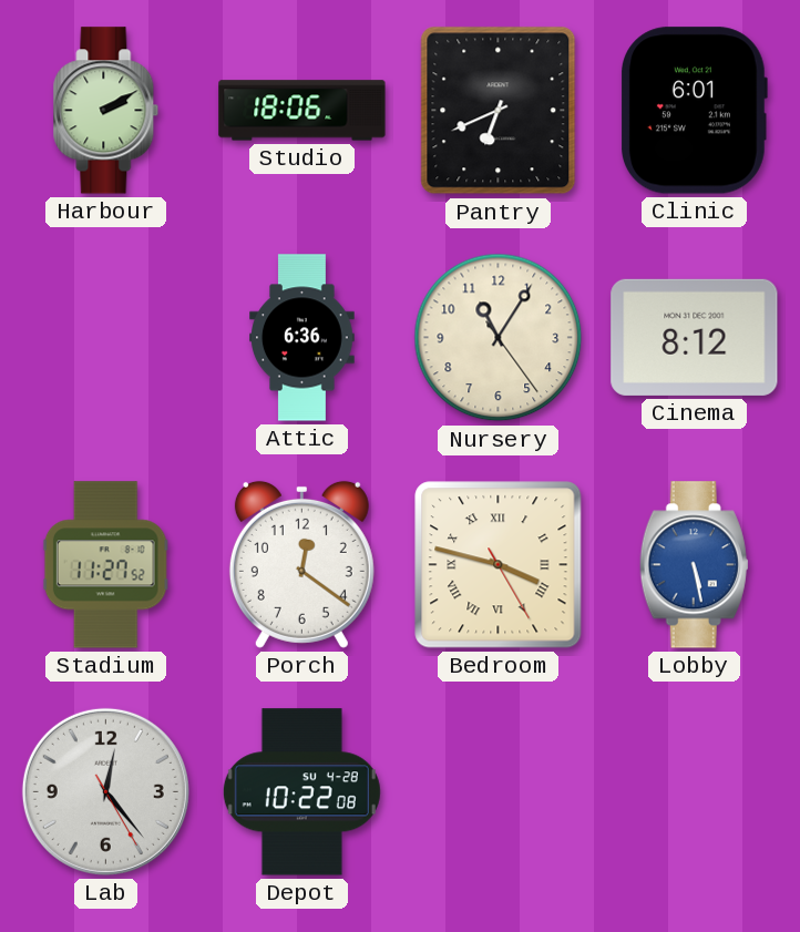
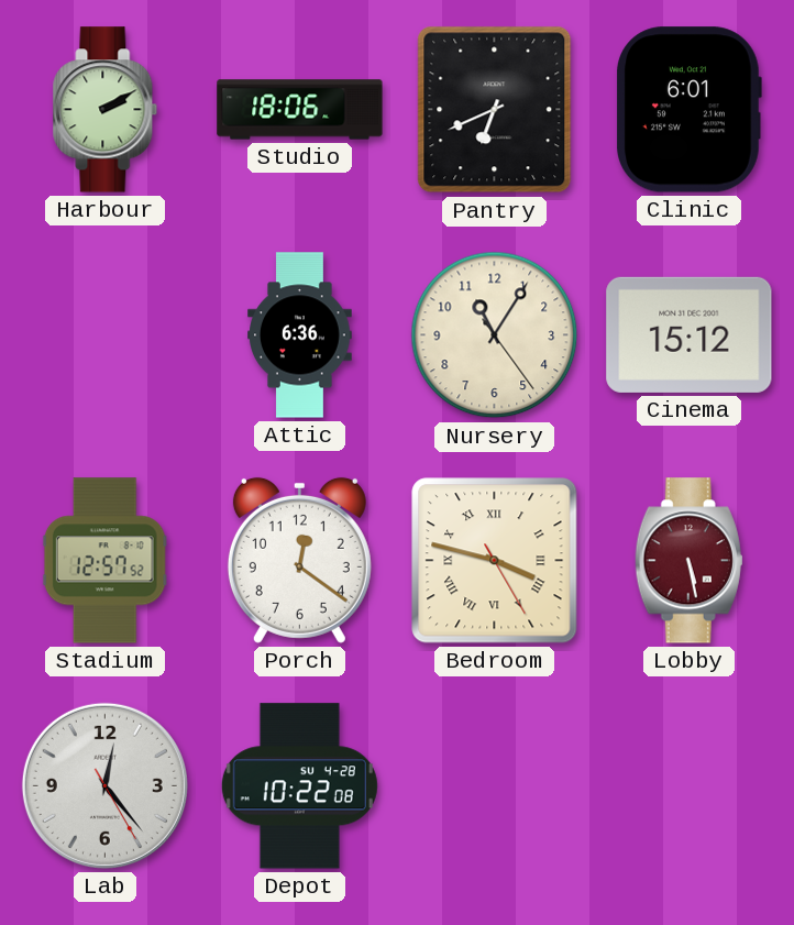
Cinema: 8:12 -> 15:12
Stadium: 11:27 -> 12:57
Lobby dial: blue -> burgundy
